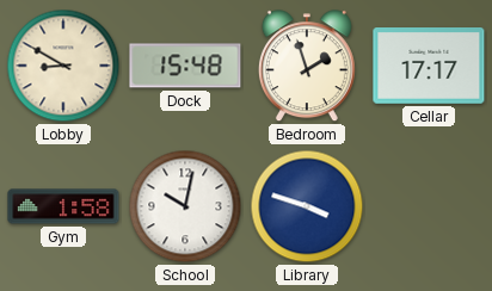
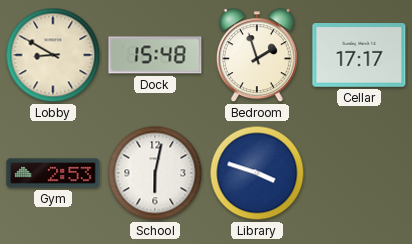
Gym: 1:58 -> 2:53
School: 10:02 -> 6:02
